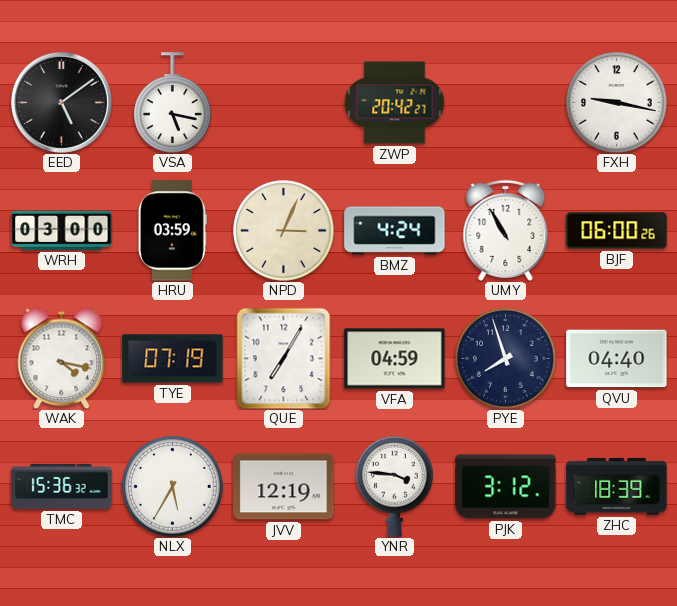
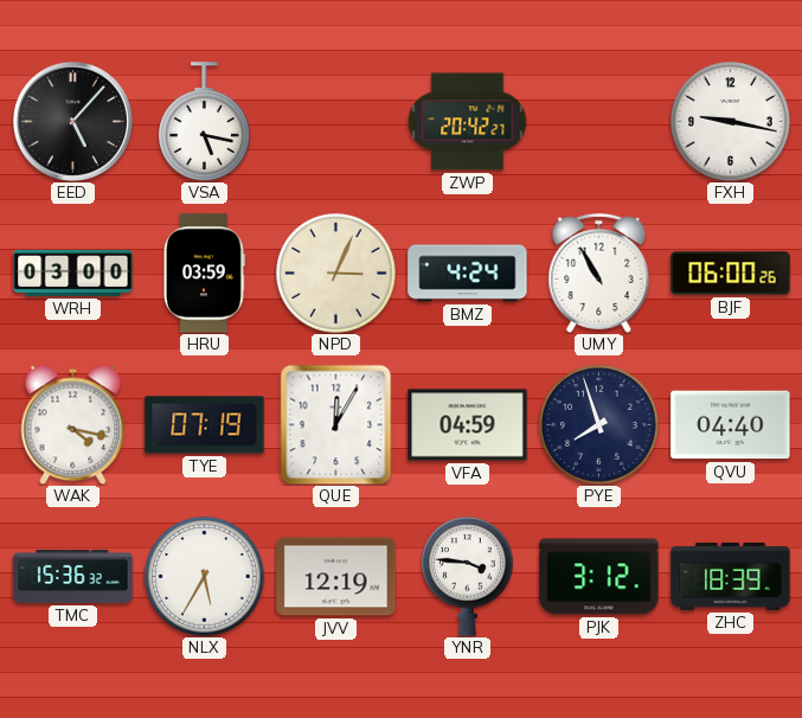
EED: 5:09 -> 5:07
QUE: 7:05 -> 12:05
